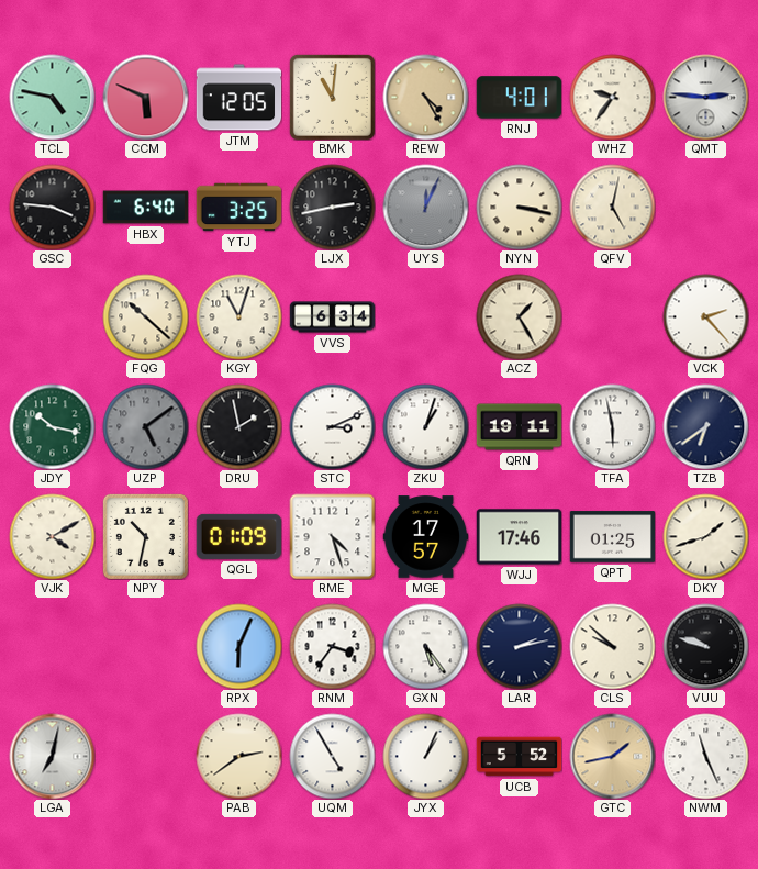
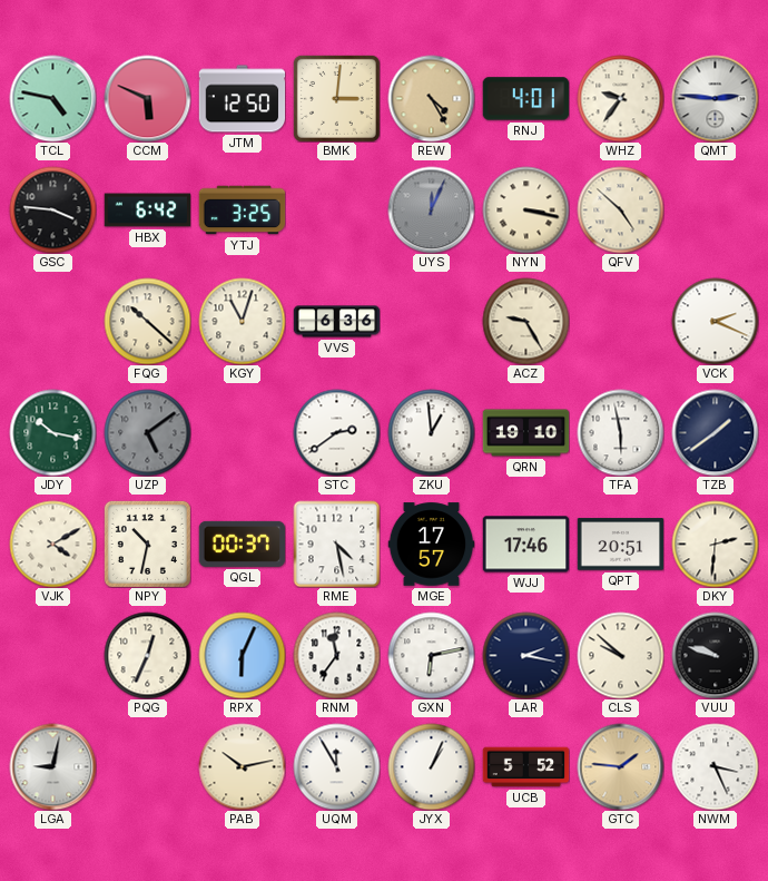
JTM: 12:05 -> 12:50
BMK: 11:01 -> 3:01
HBX: 6:40 -> 6:42
LJX: 2:43 -> none
QFV: 5:02 -> 4:52
VVS: 6:34 -> 6:36
ACZ: 1:25 -> 9:25
VCK: 2:23 -> 2:19
DRU: 1:58 -> none
STC: 3:11 -> 2:39
ZKU: 1:03 -> 12:59
QRN: 19:11 -> 19:10
TZB: 6:39 -> 1:39
QGL: 01:09 -> 00:37
RME: 4:27 -> 4:28
QPT: 01:25 -> 20:51
DKY: 1:42 -> 2:31
PQG: none -> 12:34
RNM: 3:36 -> 11:36
GXN: 5:24 -> 6:13
LAR: 2:13 -> 2:17
LGA: 7:02 -> 9:02
PAB: 2:39 -> 10:13
UQM: 4:55 -> 11:55
GTC: 1:43 -> 1:46
NWM: 11:26 -> 3:26
